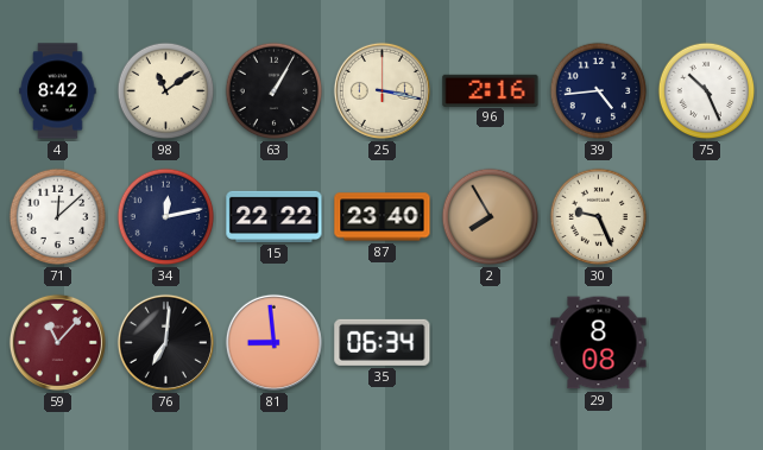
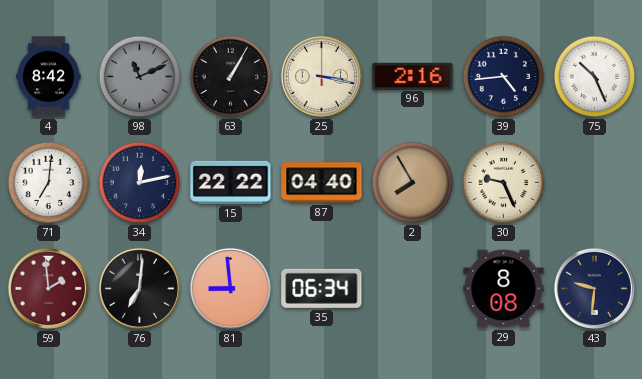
98: 11:09 -> 11:11
98 dial: cream -> grey
71: 12:08 -> 7:01
87: 23:40 -> 04:40
59: 11:07 -> 1:59
43: none -> 9:31
